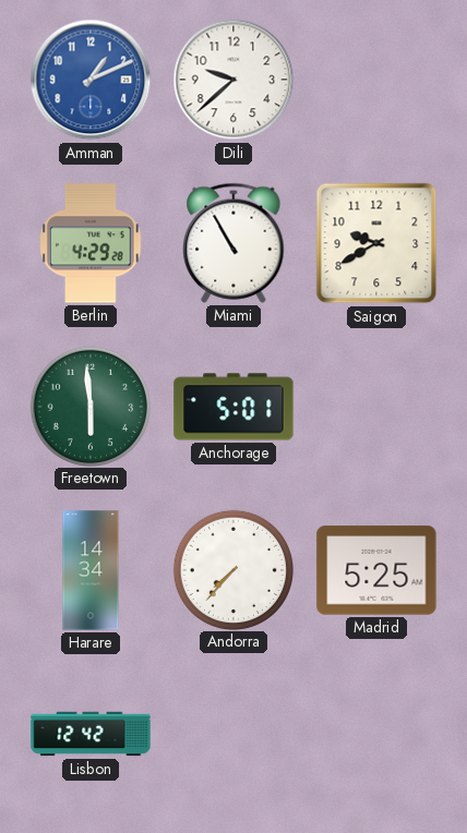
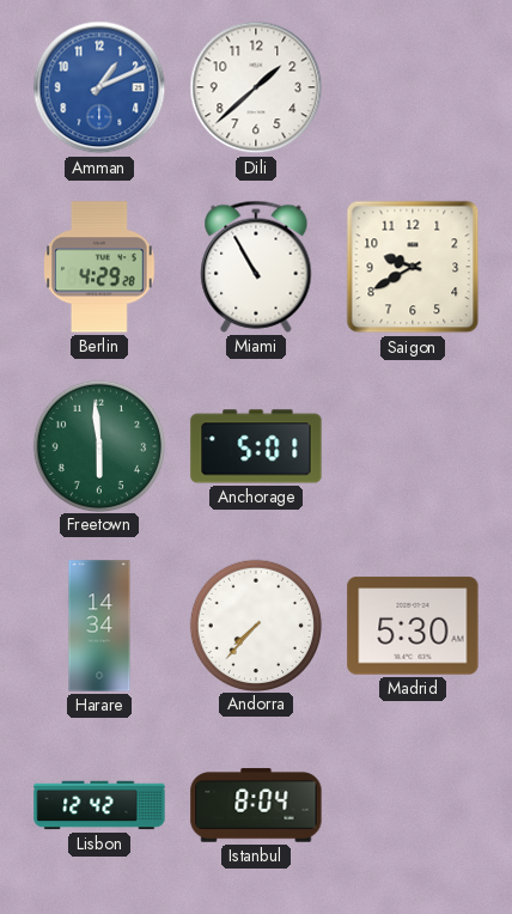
Dili: 9:38 -> 1:38
Madrid: 5:25 -> 5:30
Istanbul: none -> 8:04
